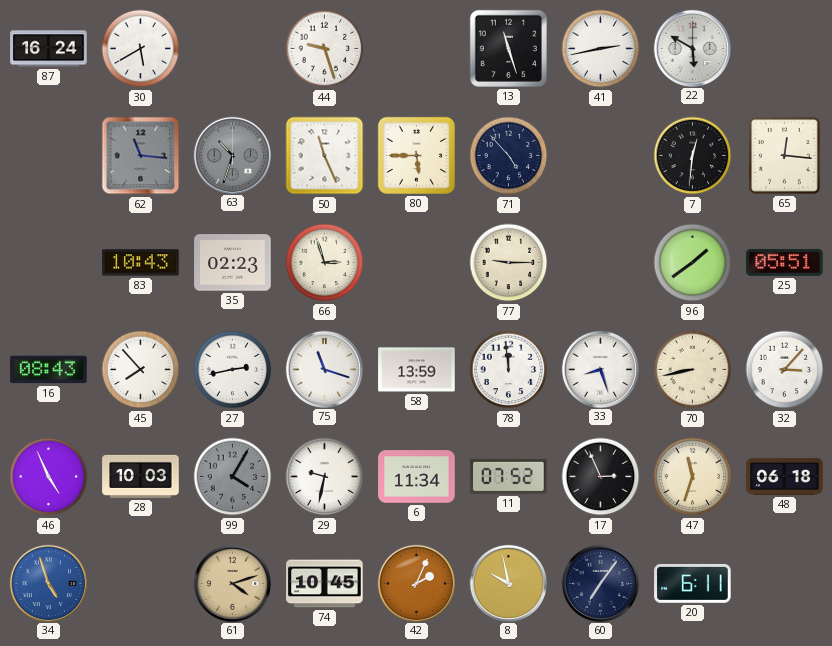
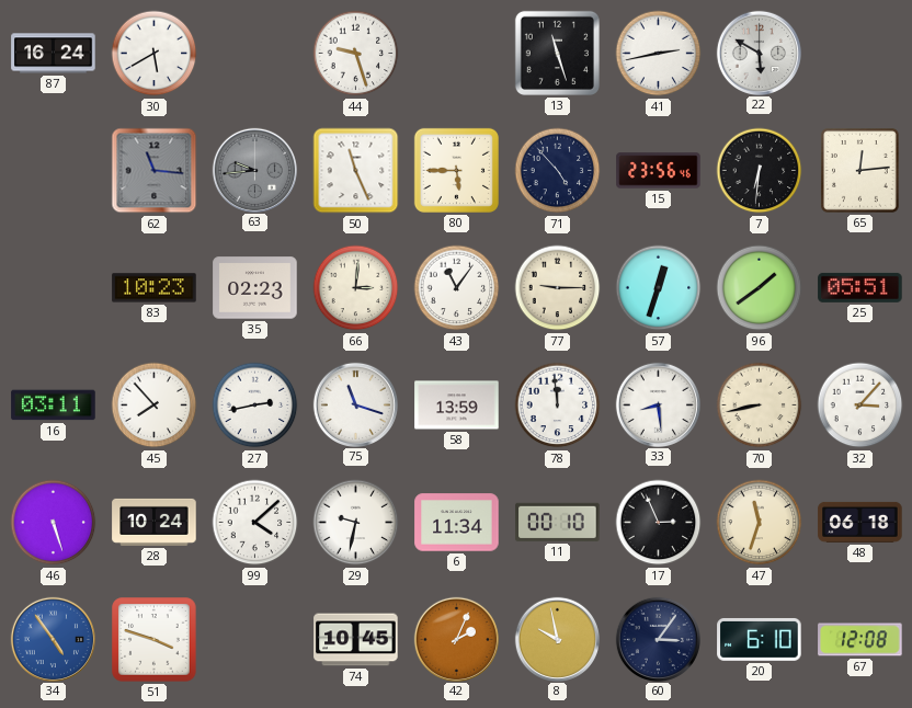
63: 10:33 -> 9:44
15: none -> 23:56
7: 12:31 -> 6:31
65: 12:16 -> 12:14
83: 10:43 -> 10:23
66: 2:57 -> 3:01
43: none -> 11:06
57: none -> 12:33
16: 08:43 -> 03:11
33: 8:27 -> 8:29
46: 4:56 -> 5:27
28: 10:03 -> 10:24
99: 4:05 -> 4:08
99 dial: grey -> white
11: 07:52 -> 00:10
34: 4:57 -> 4:54
51: none -> 3:48
61: 4:12 -> none
60: 7:06 -> 3:06
20: 6:11 -> 6:10
67: none -> 12:08
